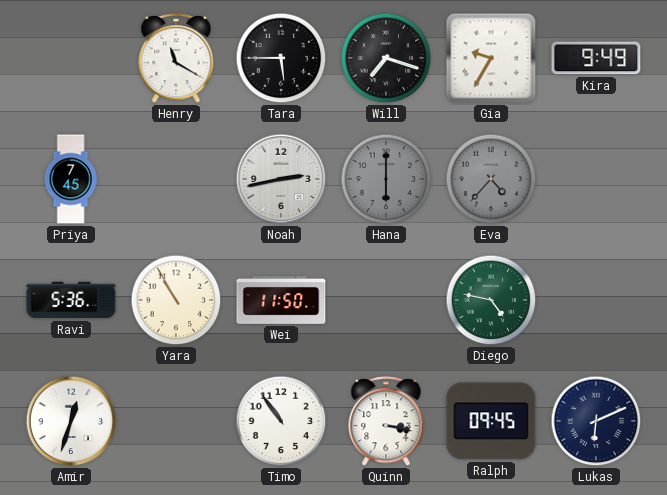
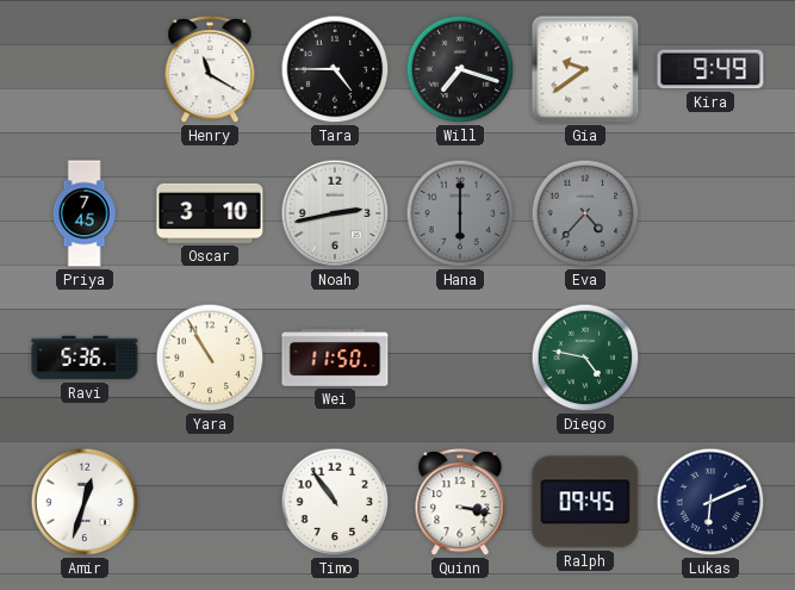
Tara: 5:45 -> 4:45
Gia: 9:35 -> 9:39
Oscar: none -> 3:10
